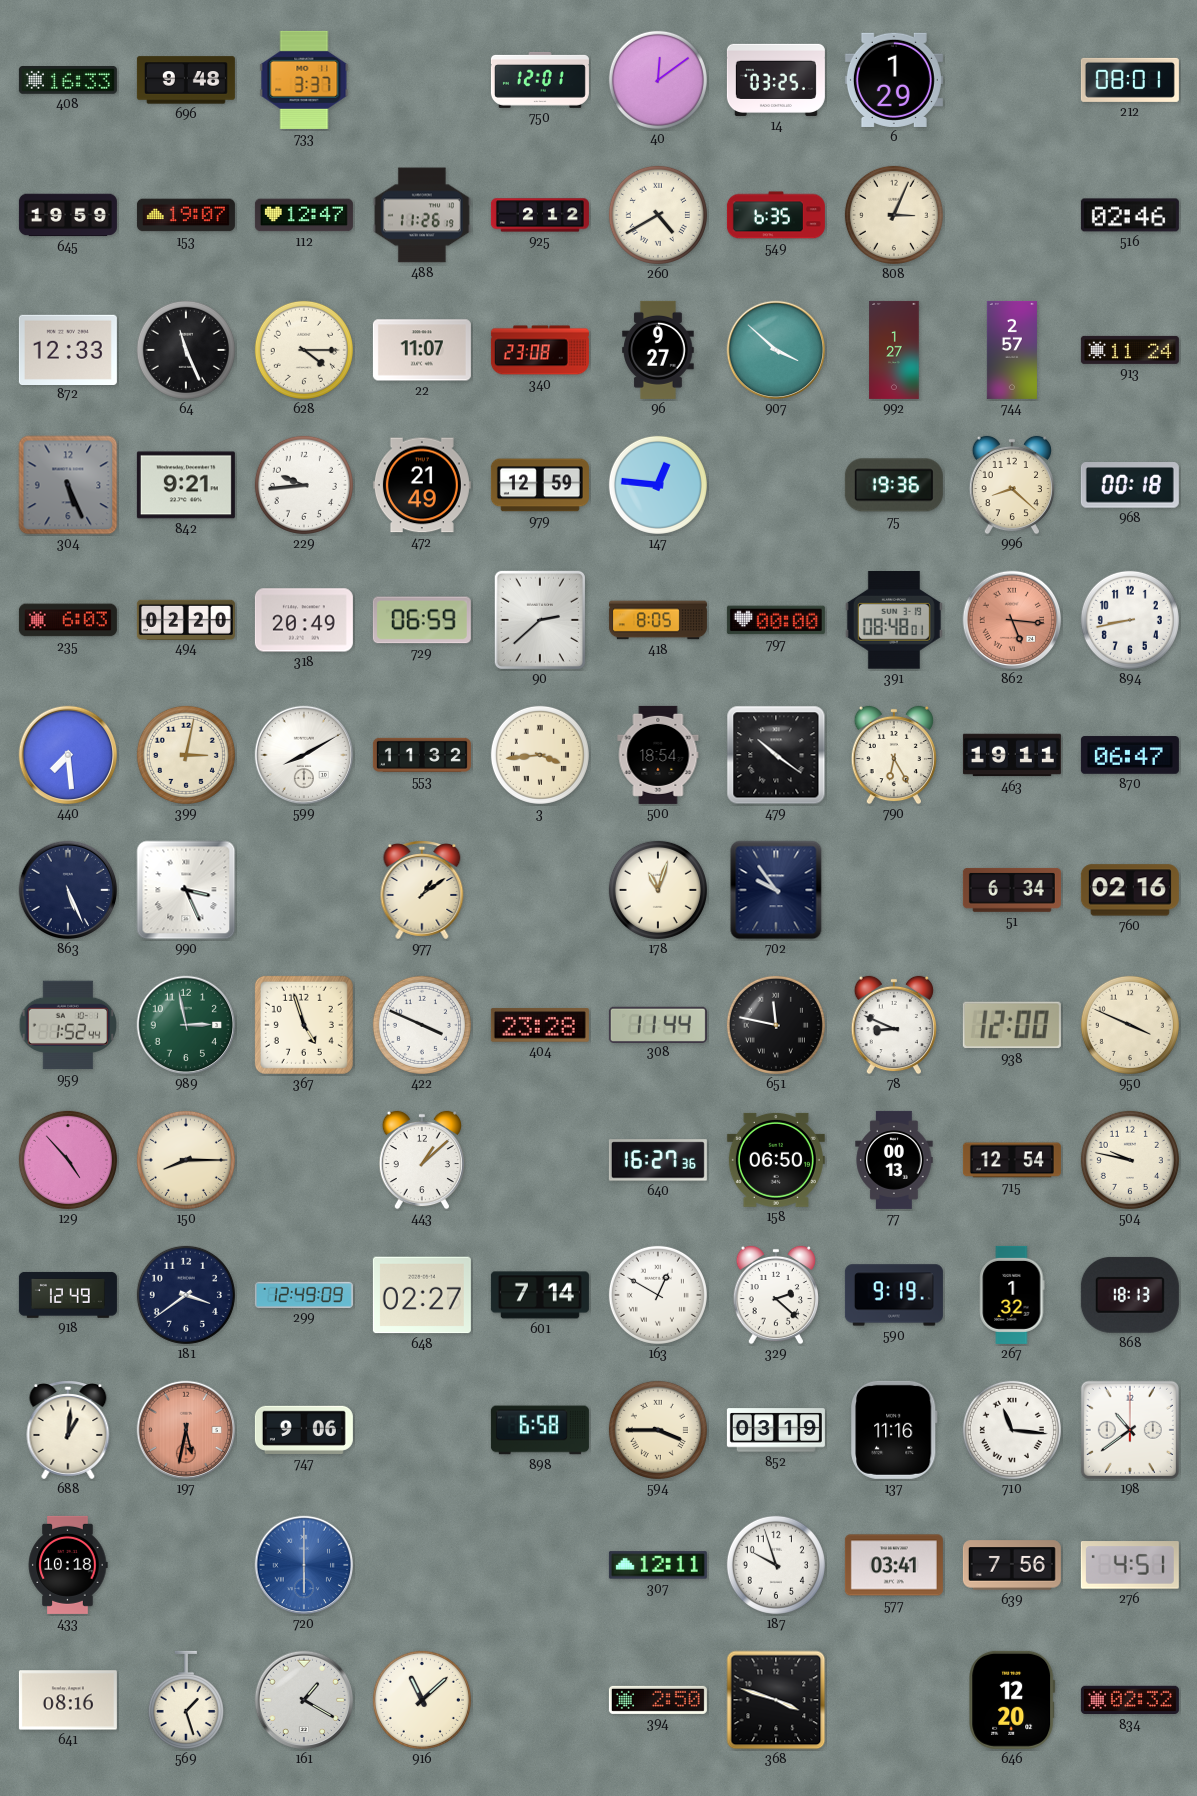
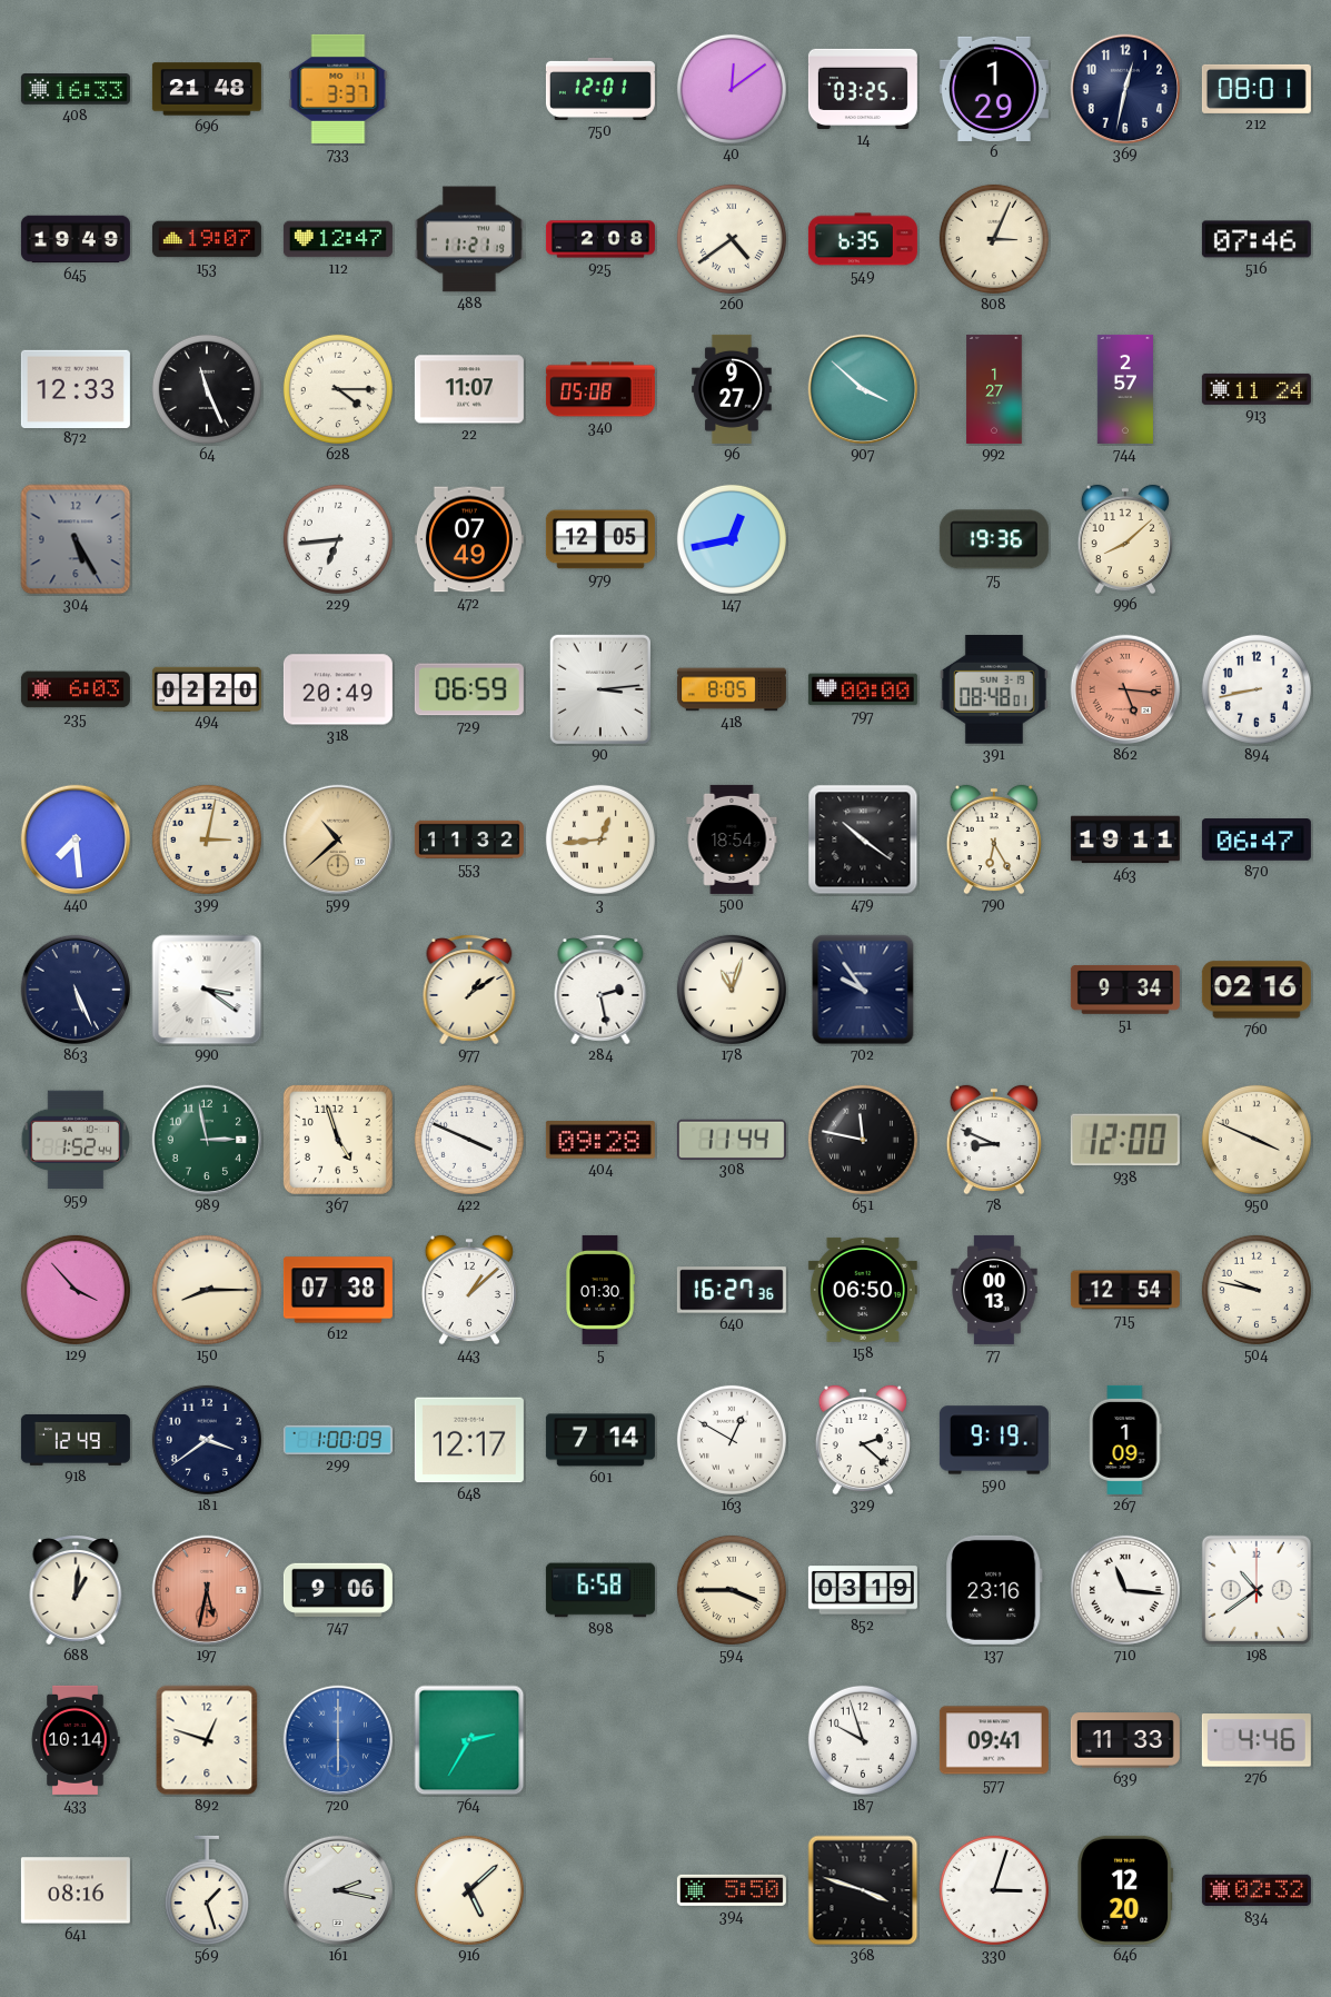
696: 9:48 -> 21:48
369: none -> 12:32
645: 19:59 -> 19:49
488: 11:26 -> 11:21
925: 2:12 -> 2:08
260: 4:40 -> 4:39
516: 02:46 -> 07:46
340: 23:08 -> 05:08
304: 5:26 -> 5:25
842: 9:21 -> none
229: 9:44 -> 6:44
472: 21:49 -> 07:49
979: 12:59 -> 12:05
147: 12:46 -> 12:43
996: 8:22 -> 8:08
968: 00:18 -> none
90: 2:38 -> 3:14
599: 8:10 -> 10:38
599 dial: white -> champagne
3: 3:44 -> 12:44
990: 3:26 -> 3:21
284: none -> 2:28
51: 6:34 -> 9:34
404: 23:28 -> 09:28
129: 4:53 -> 3:53
612: none -> 07:38
5: none -> 01:30
299: 12:49 -> 1:00
648: 02:27 -> 12:17
267: 1:32 -> 1:09
868: 18:13 -> none
137: 11:16 -> 23:16
433: 10:18 -> 10:14
892: none -> 12:48
764: none -> 2:35
307: 12:11 -> none
577: 03:41 -> 09:41
639: 7:56 -> 11:33
276: 4:51 -> 4:46
161: 1:20 -> 2:17
916: 11:08 -> 5:08
394: 2:50 -> 5:50
330: none -> 3:03
